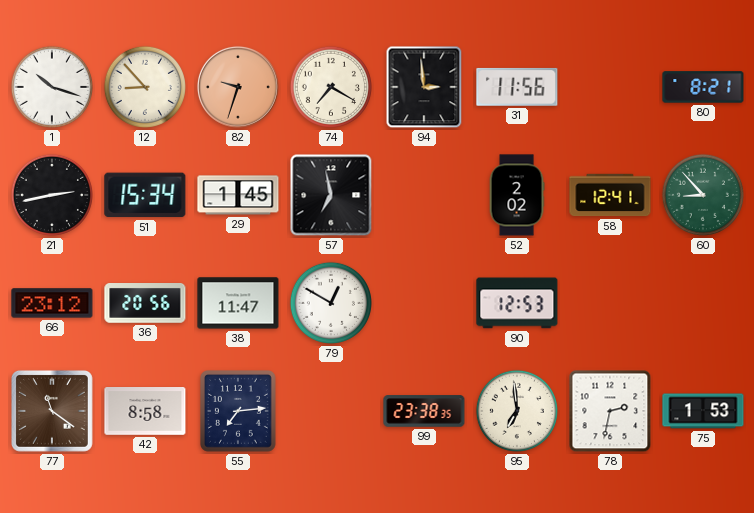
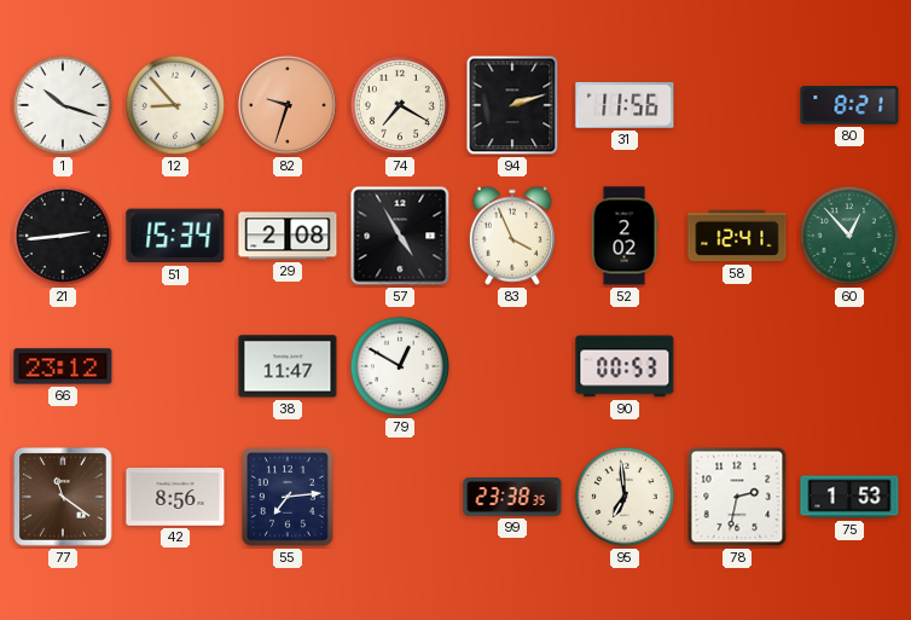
94: 2:59 -> 2:12
21: 2:43 -> 2:44
29: 1:45 -> 2:08
57: 6:58 -> 4:55
83: none -> 3:56
60: 8:53 -> 12:53
36: 20:56 -> none
90: 12:53 -> 00:53
42: 8:58 -> 8:56
